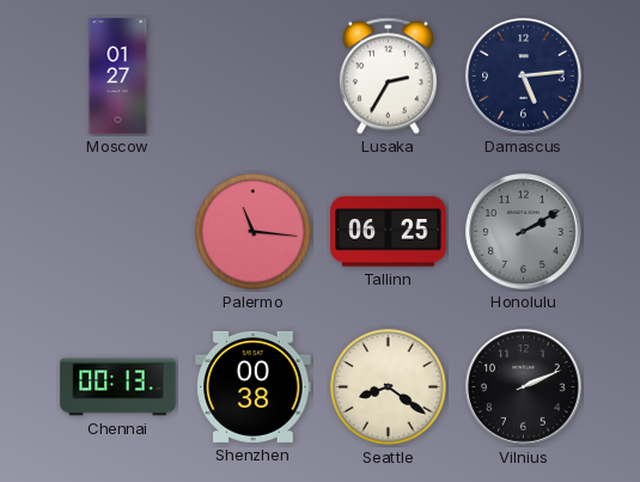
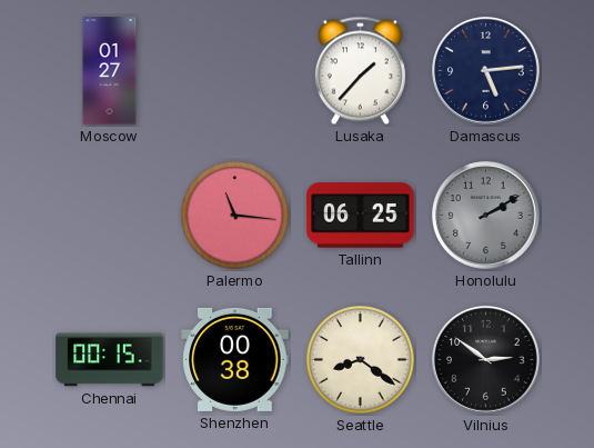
Lusaka: 2:35 -> 1:37
Chennai: 00:13 -> 00:15
Vilnius: 2:11 -> 2:51
